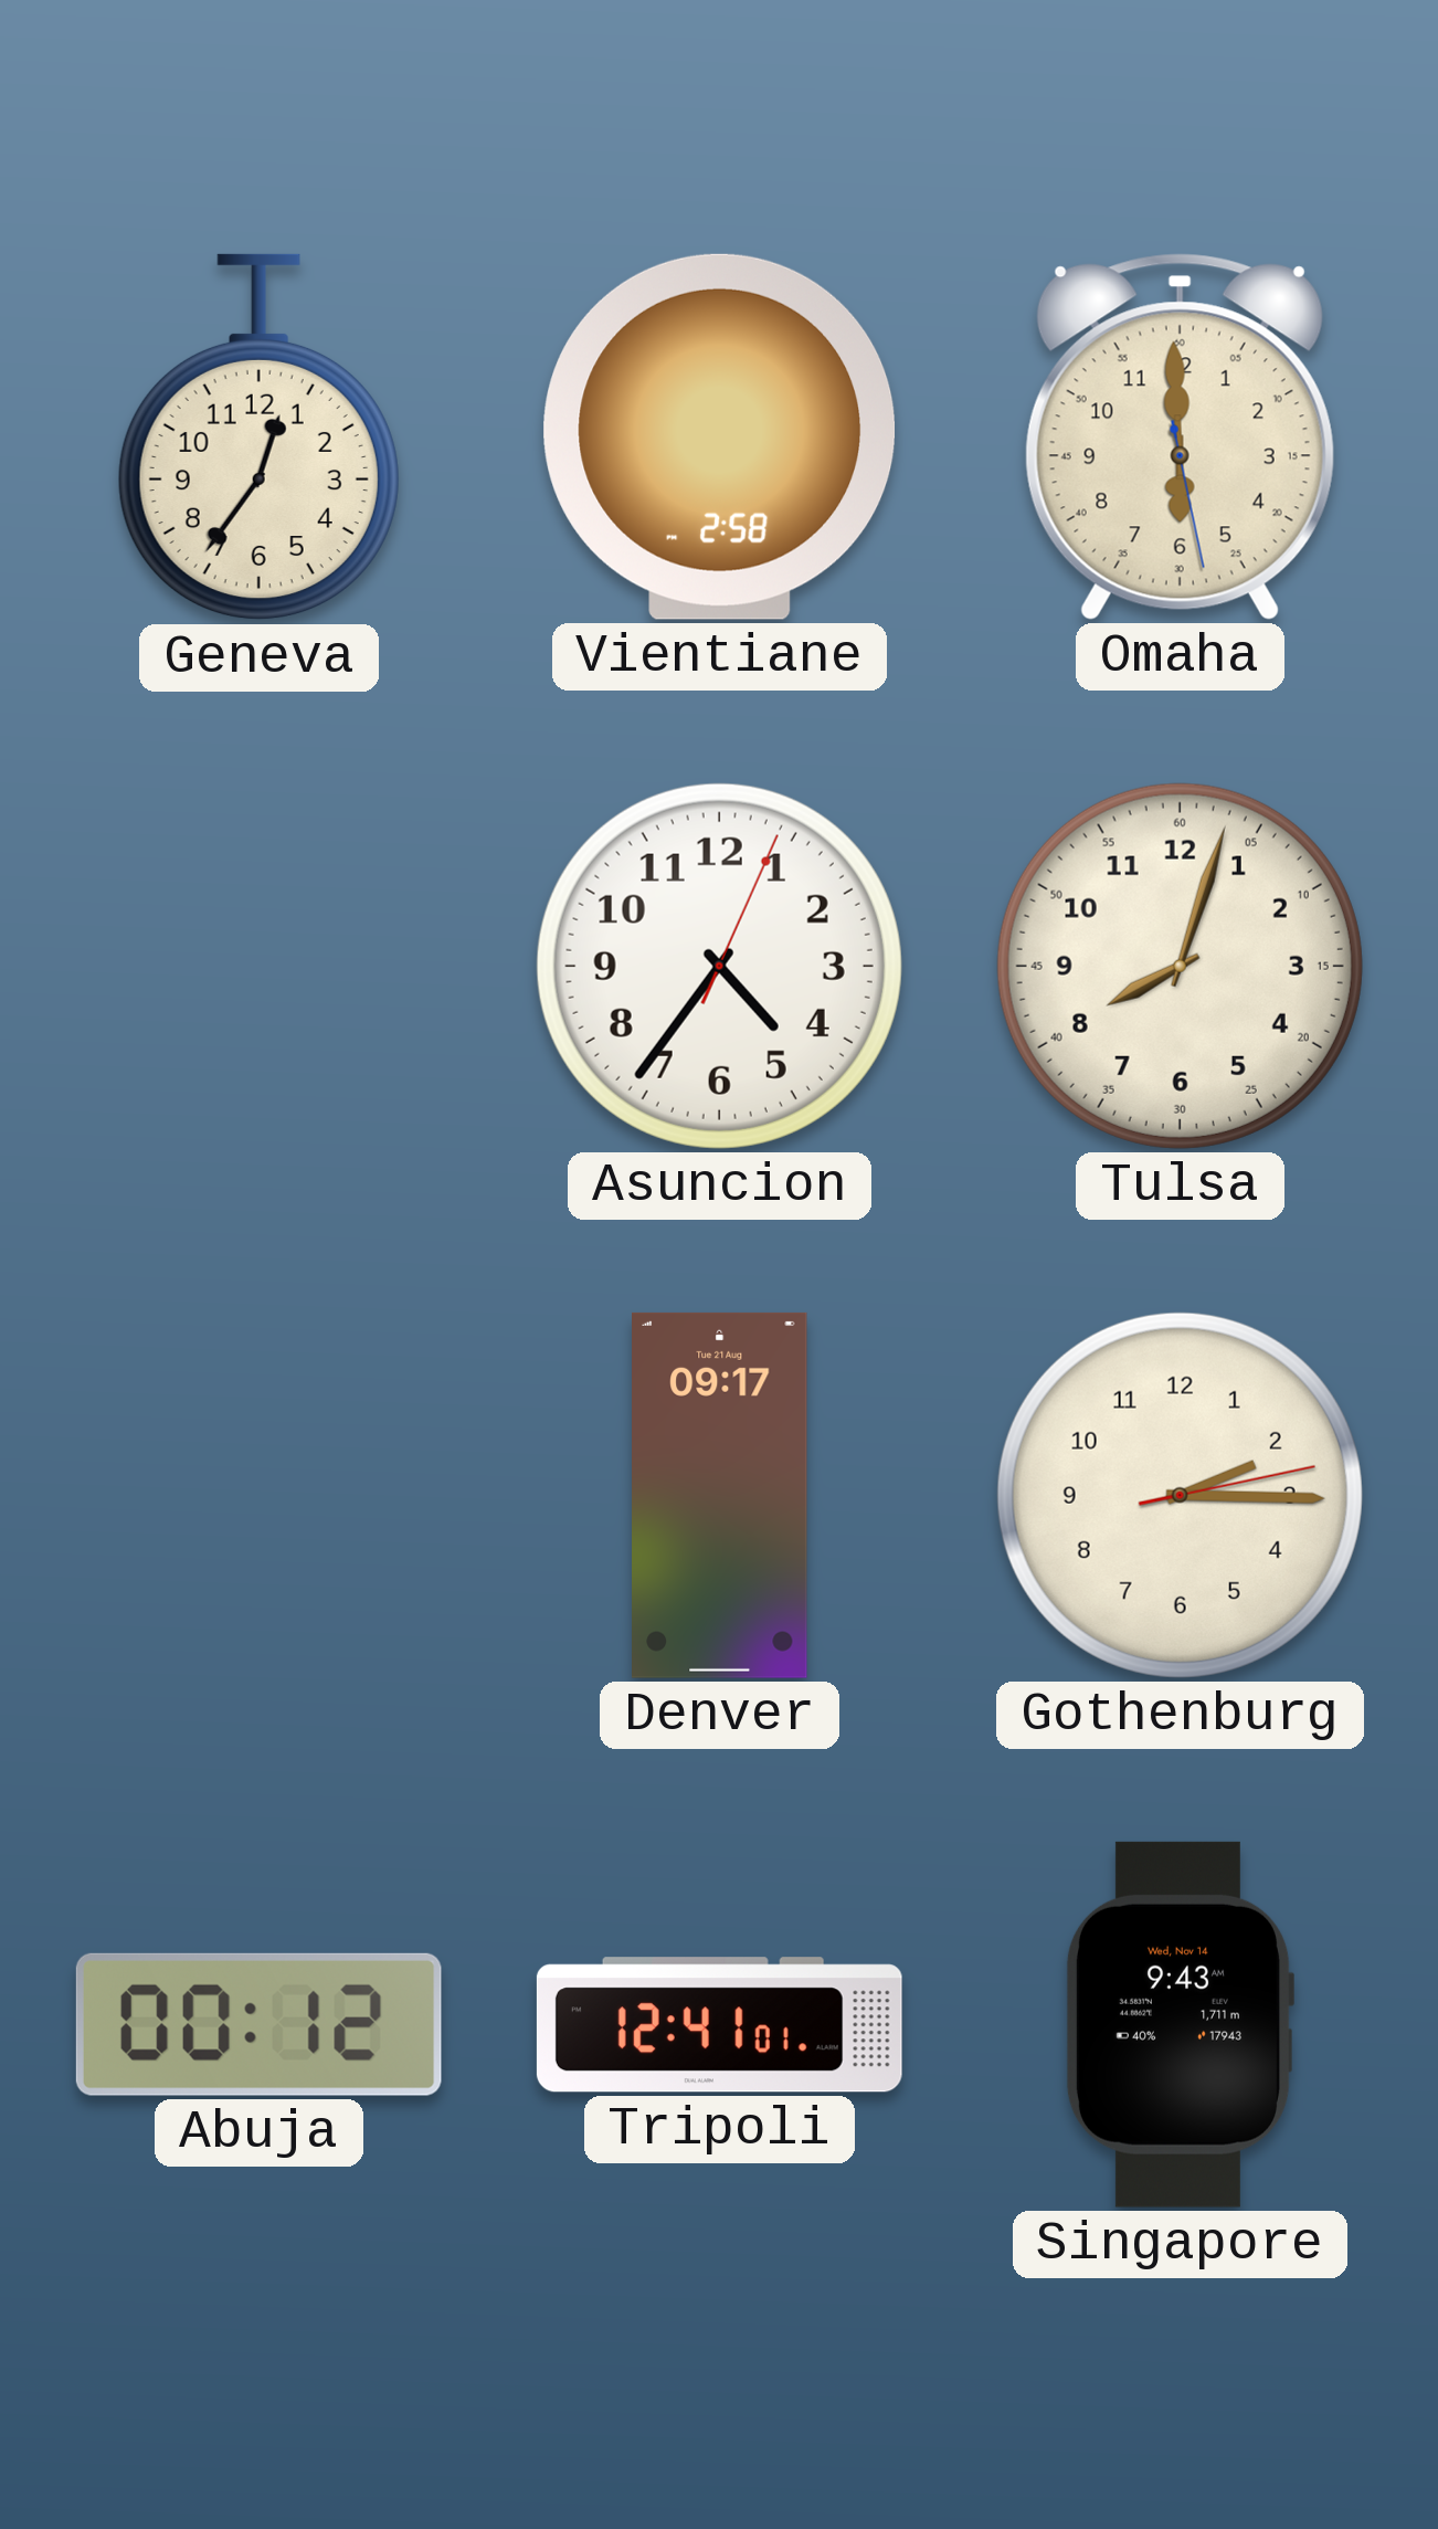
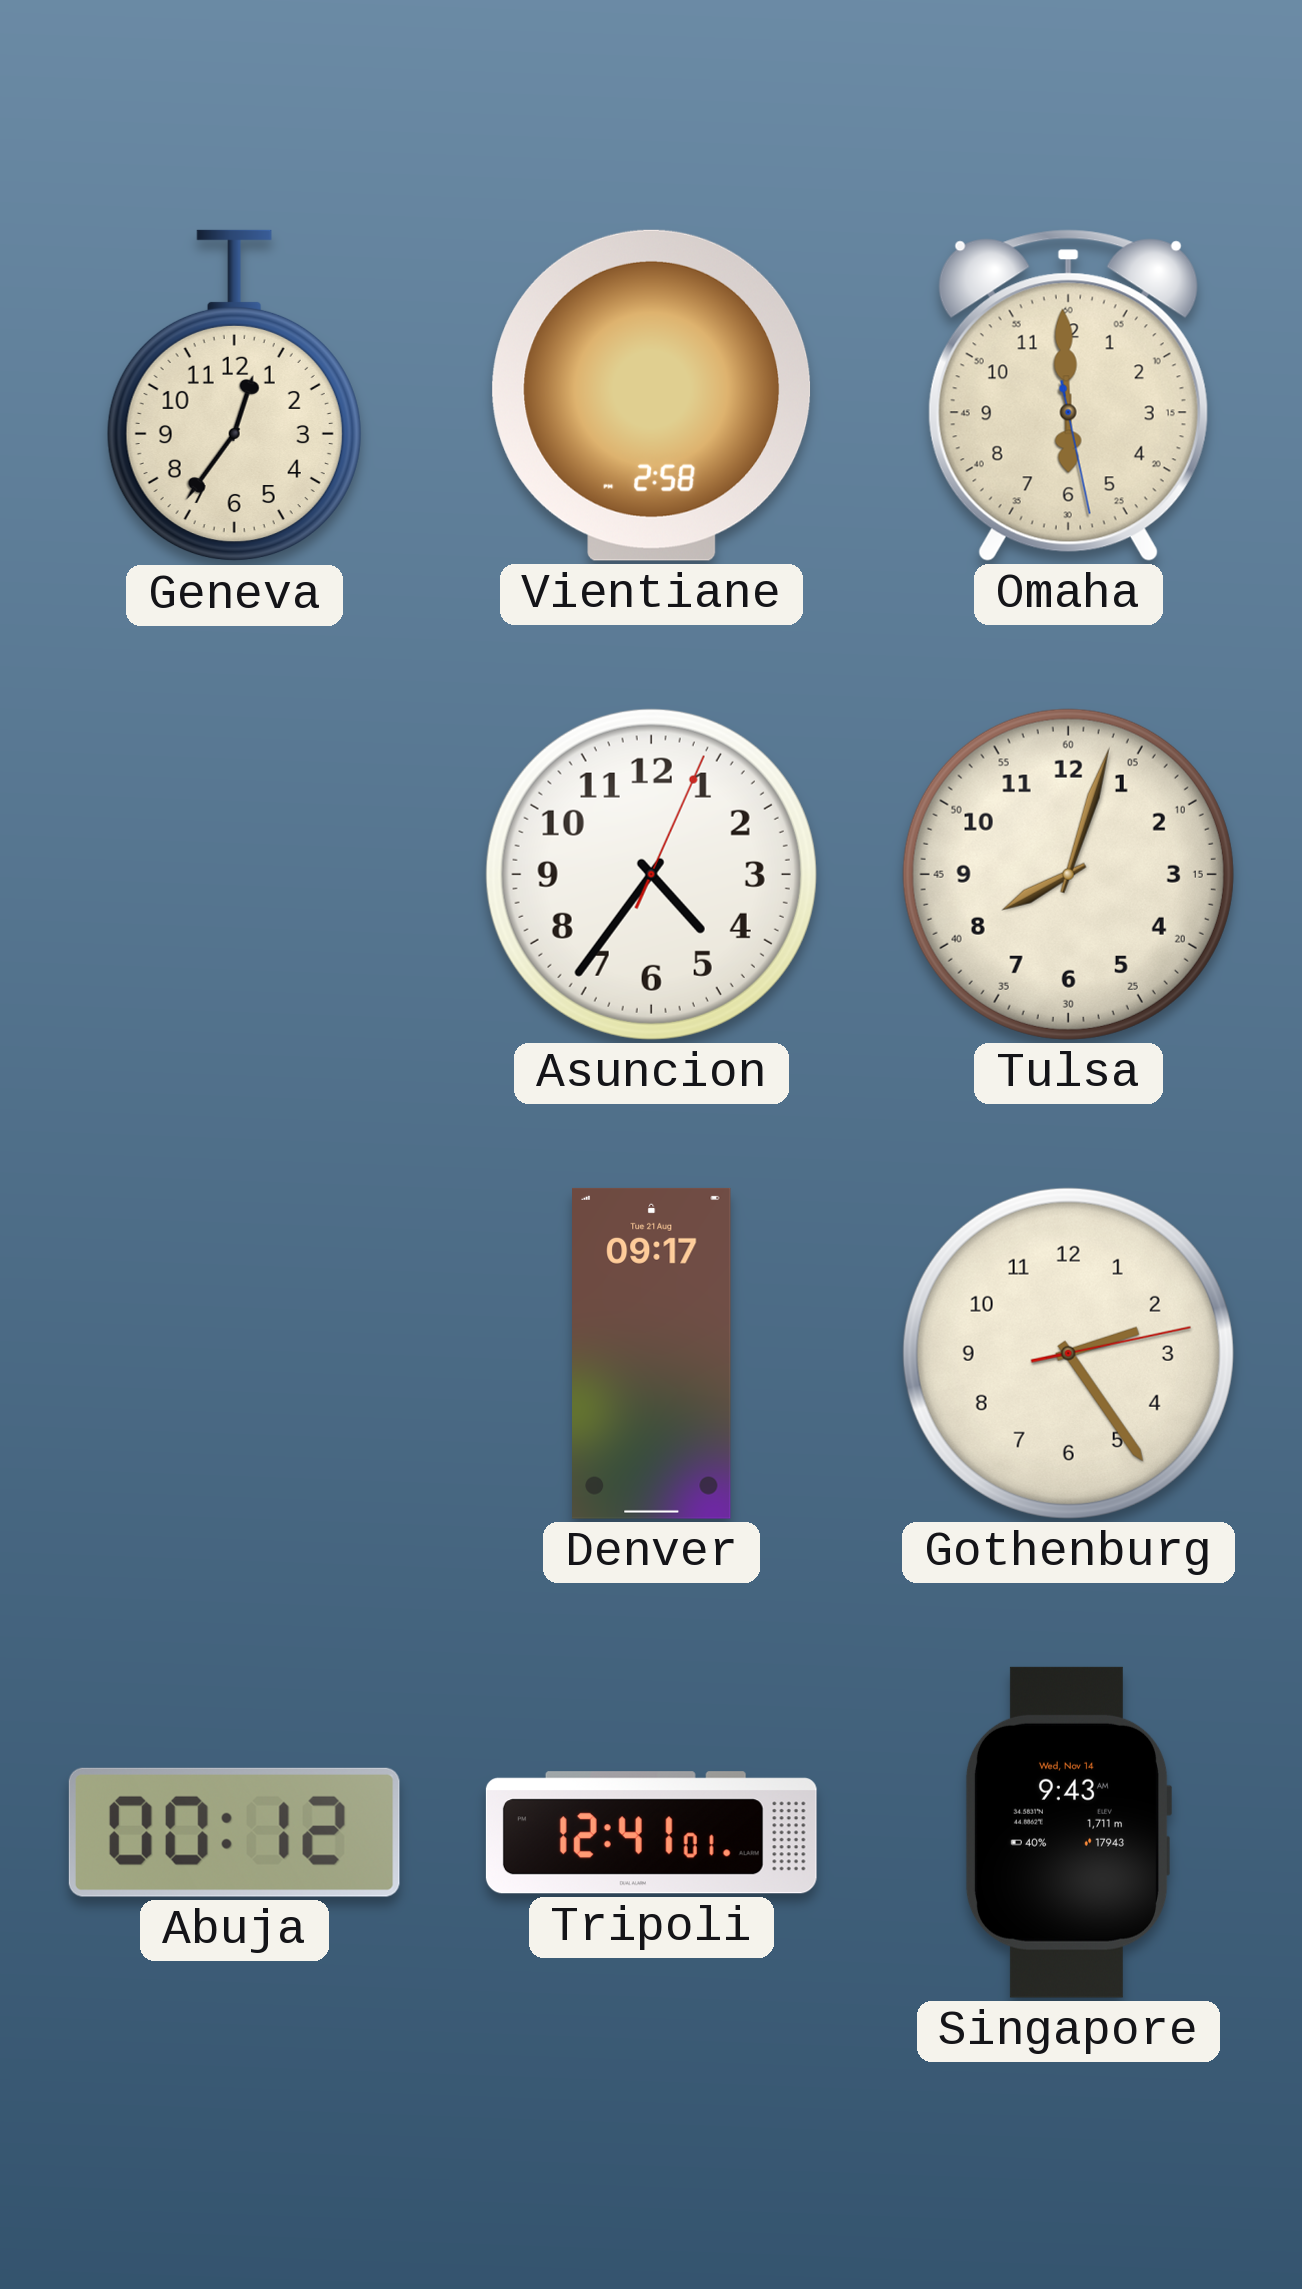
Gothenburg: 2:15 -> 2:24
